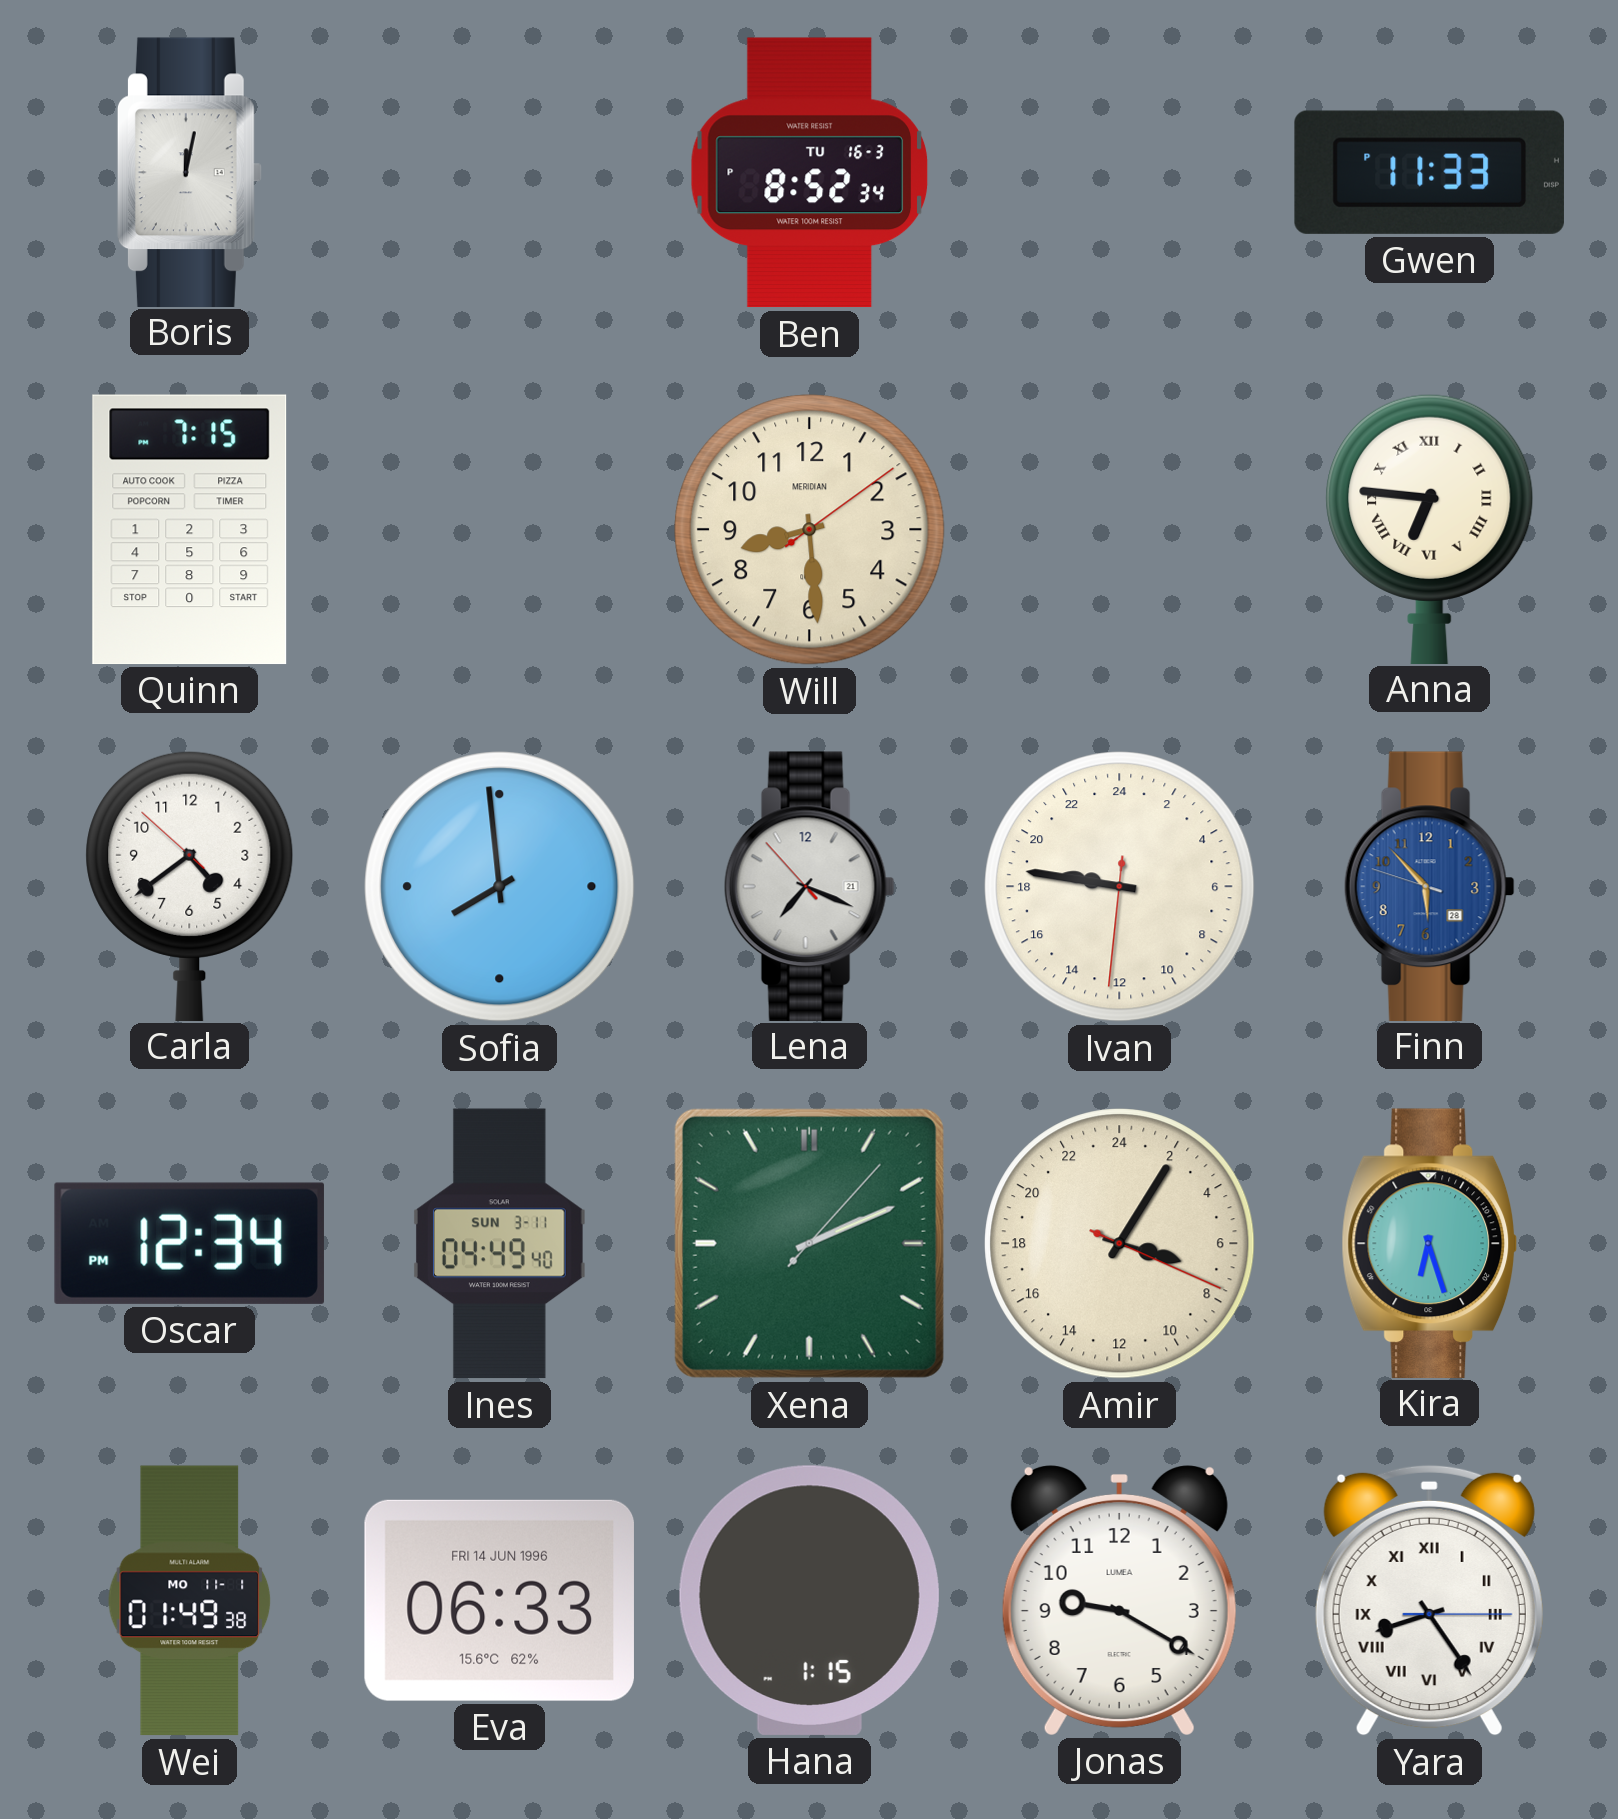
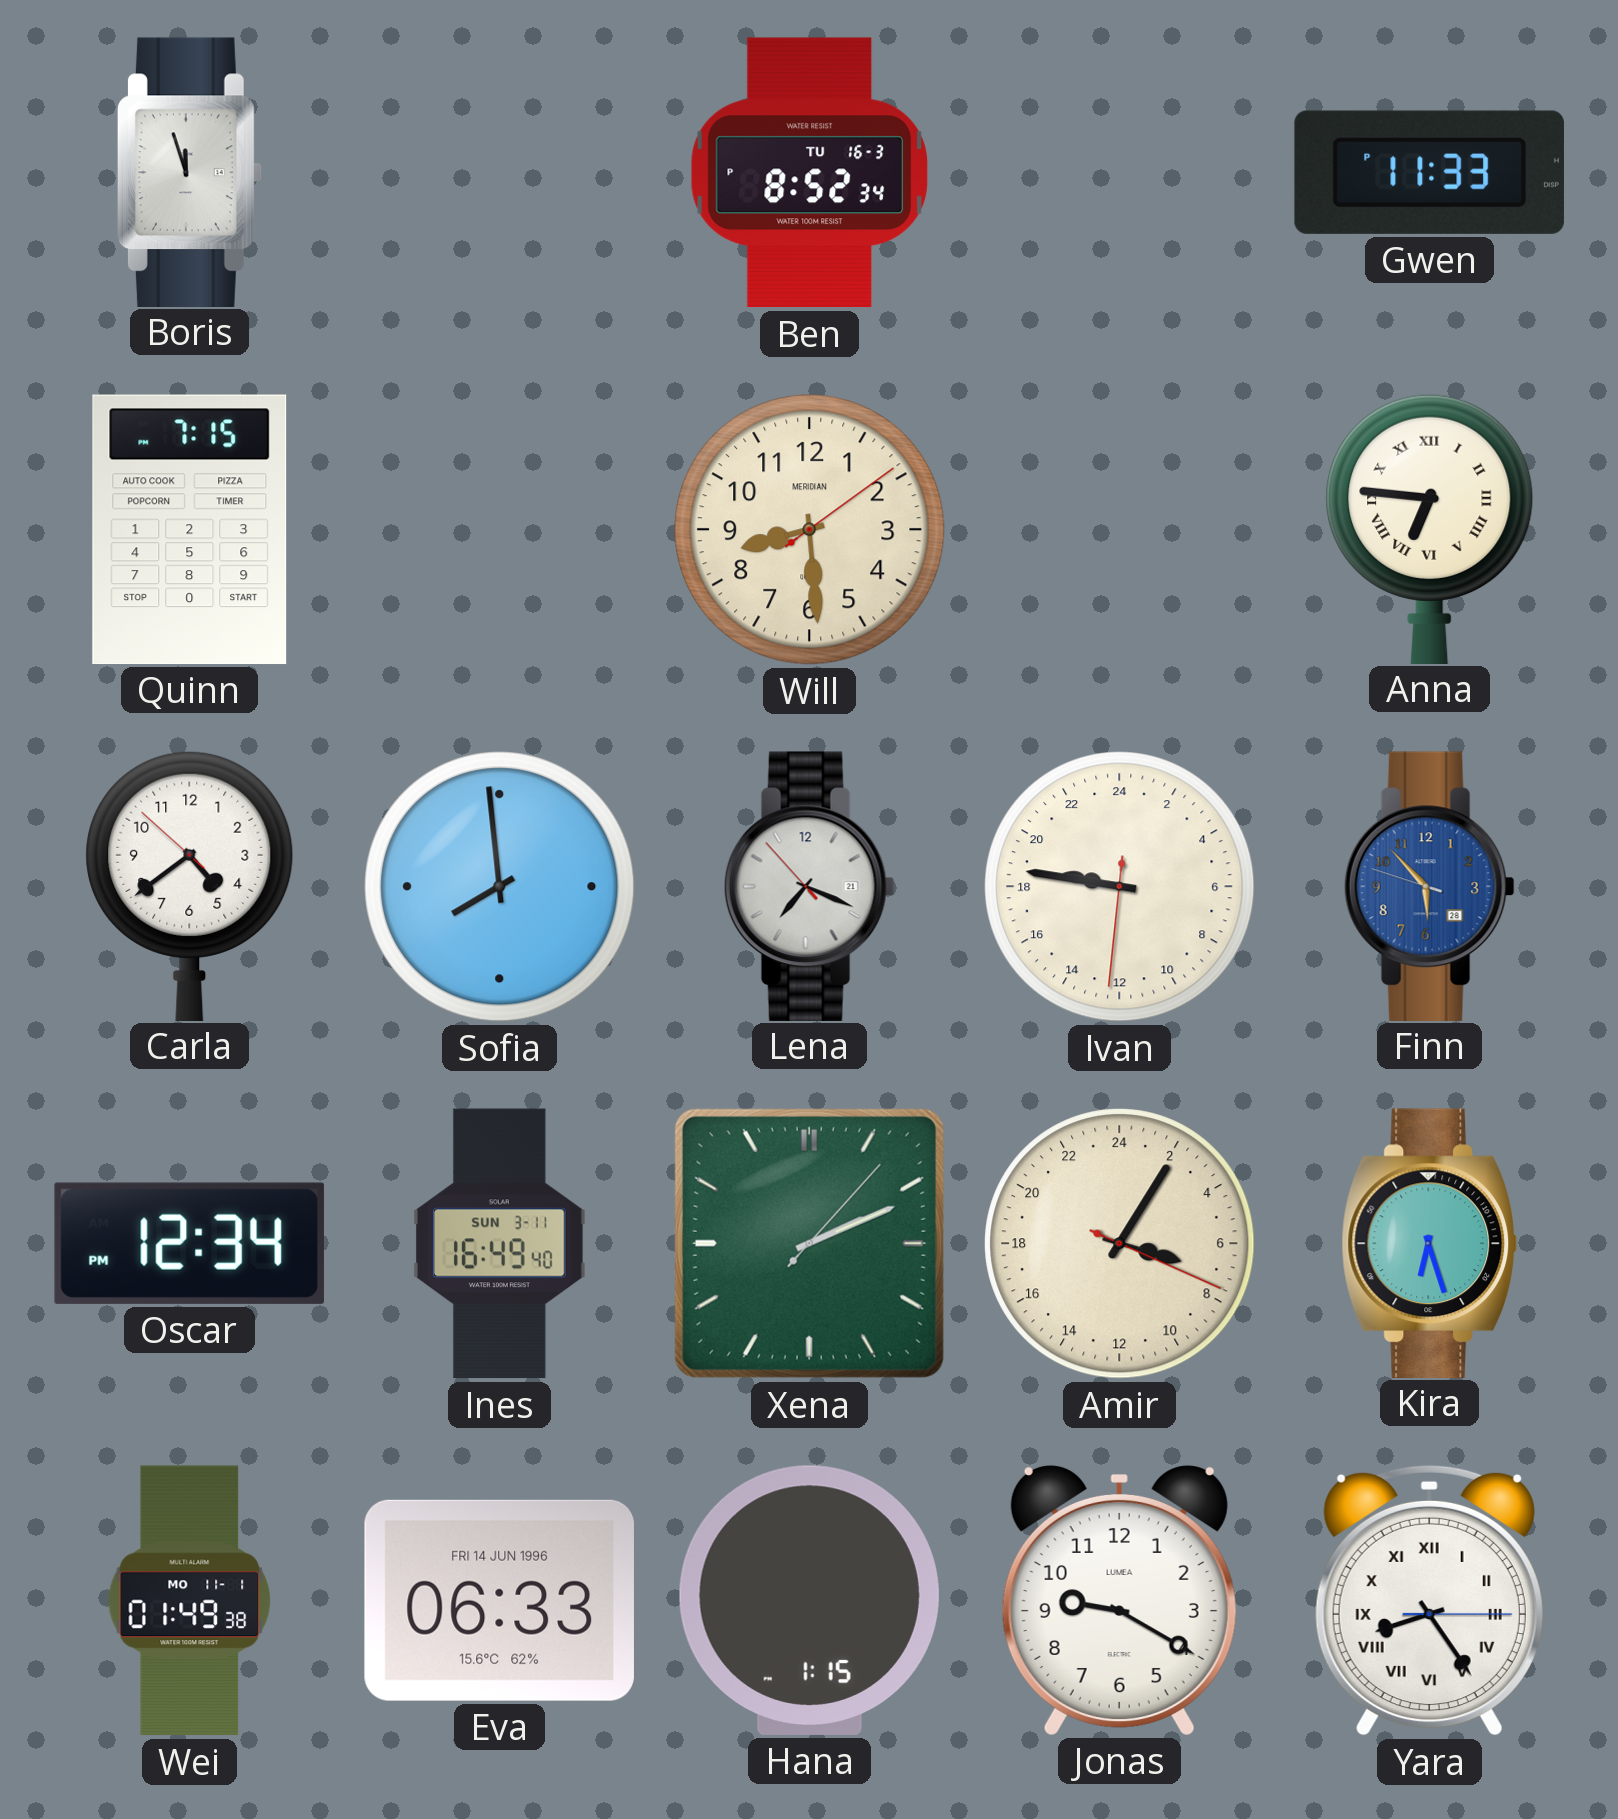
Boris: 12:02 -> 11:57
Ines: 04:49 -> 16:49
